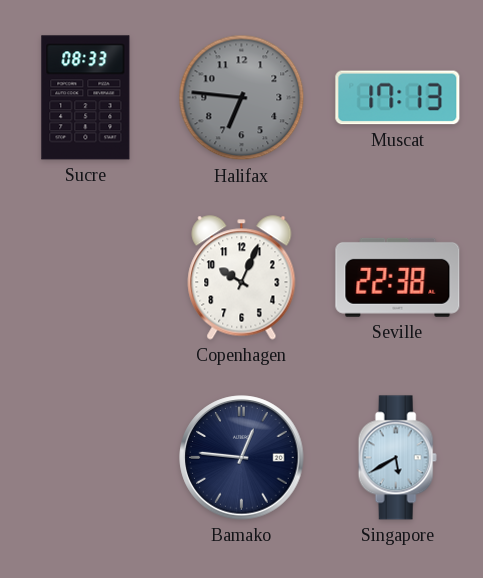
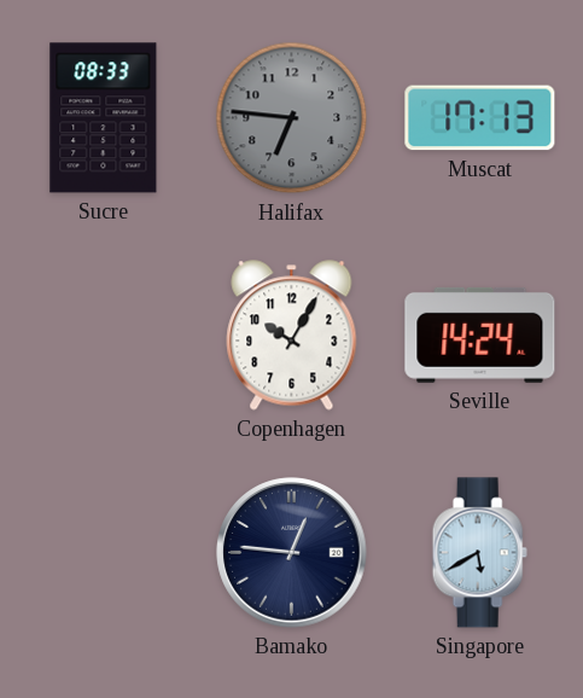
Copenhagen: 10:04 -> 10:05
Seville: 22:38 -> 14:24
